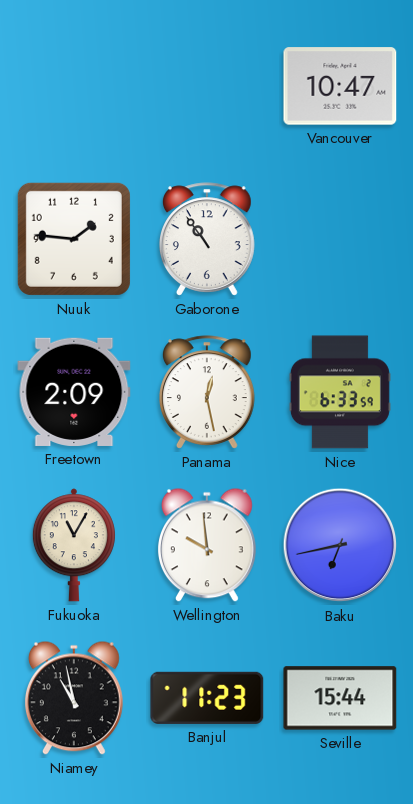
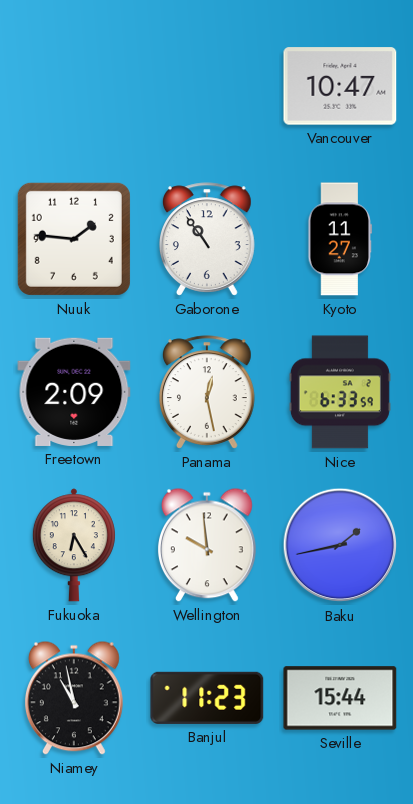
Kyoto: none -> 11:27
Fukuoka: 11:05 -> 6:25
Baku: 6:43 -> 1:43
